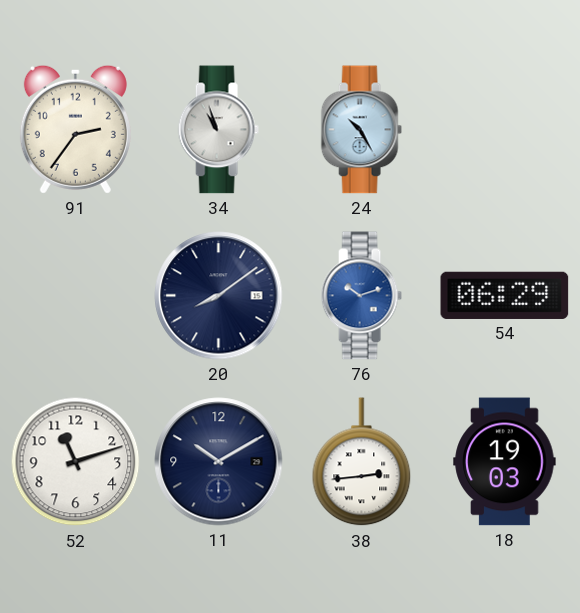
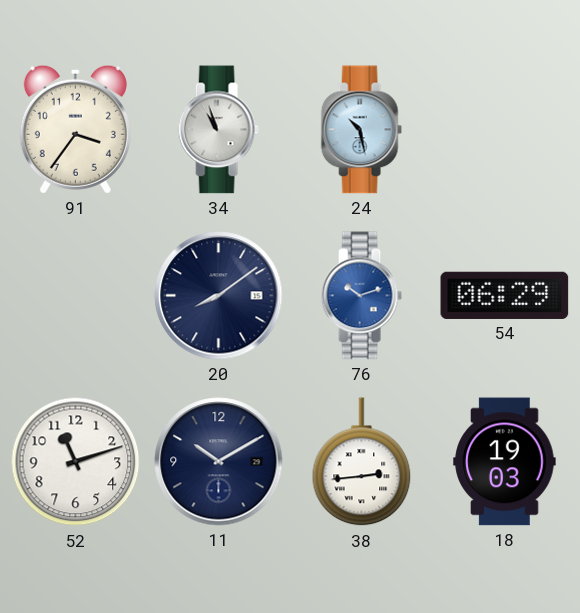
91: 2:36 -> 3:36
24: 10:25 -> 10:28
